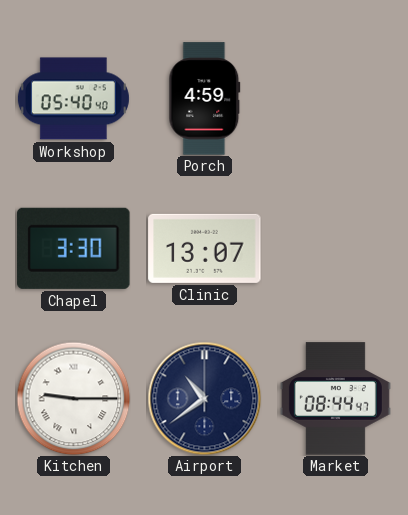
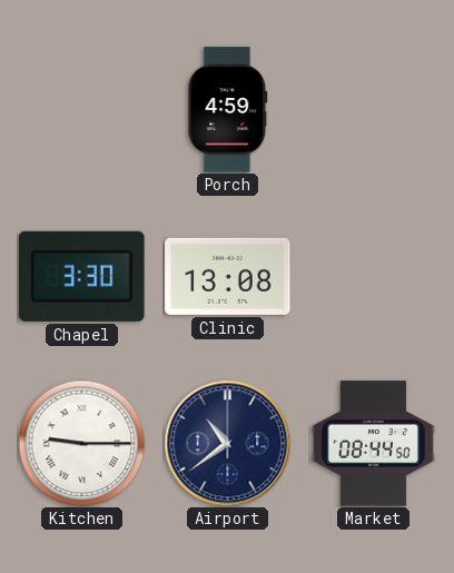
Workshop: 05:40 -> none
Clinic: 13:07 -> 13:08
Market: 08:44:47 -> 08:44:50
